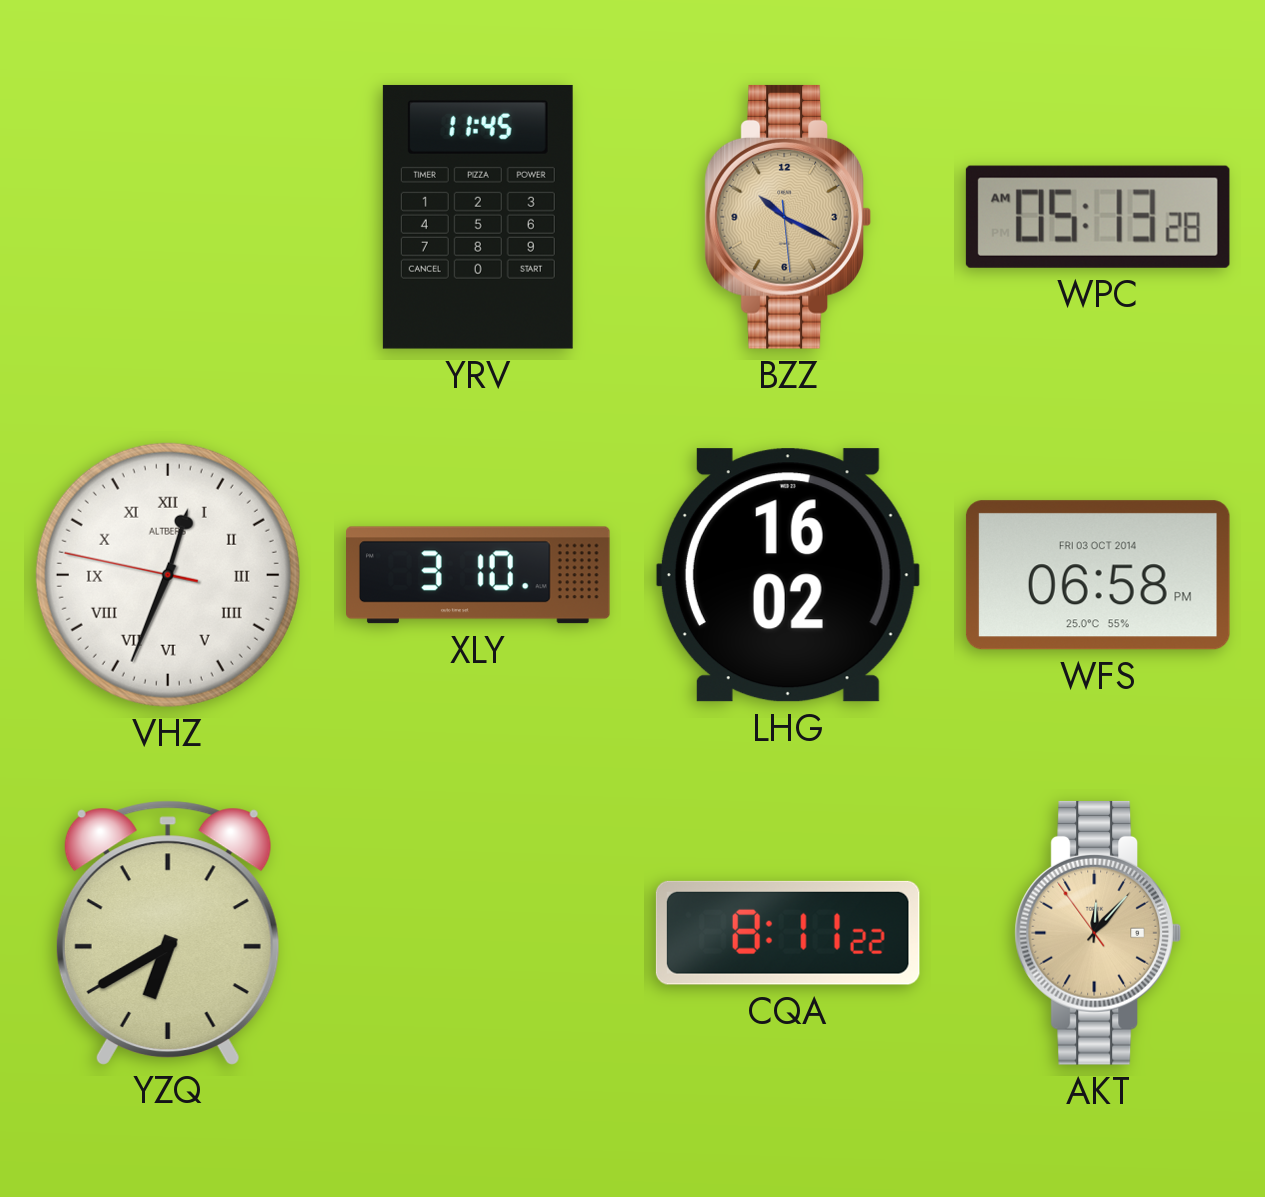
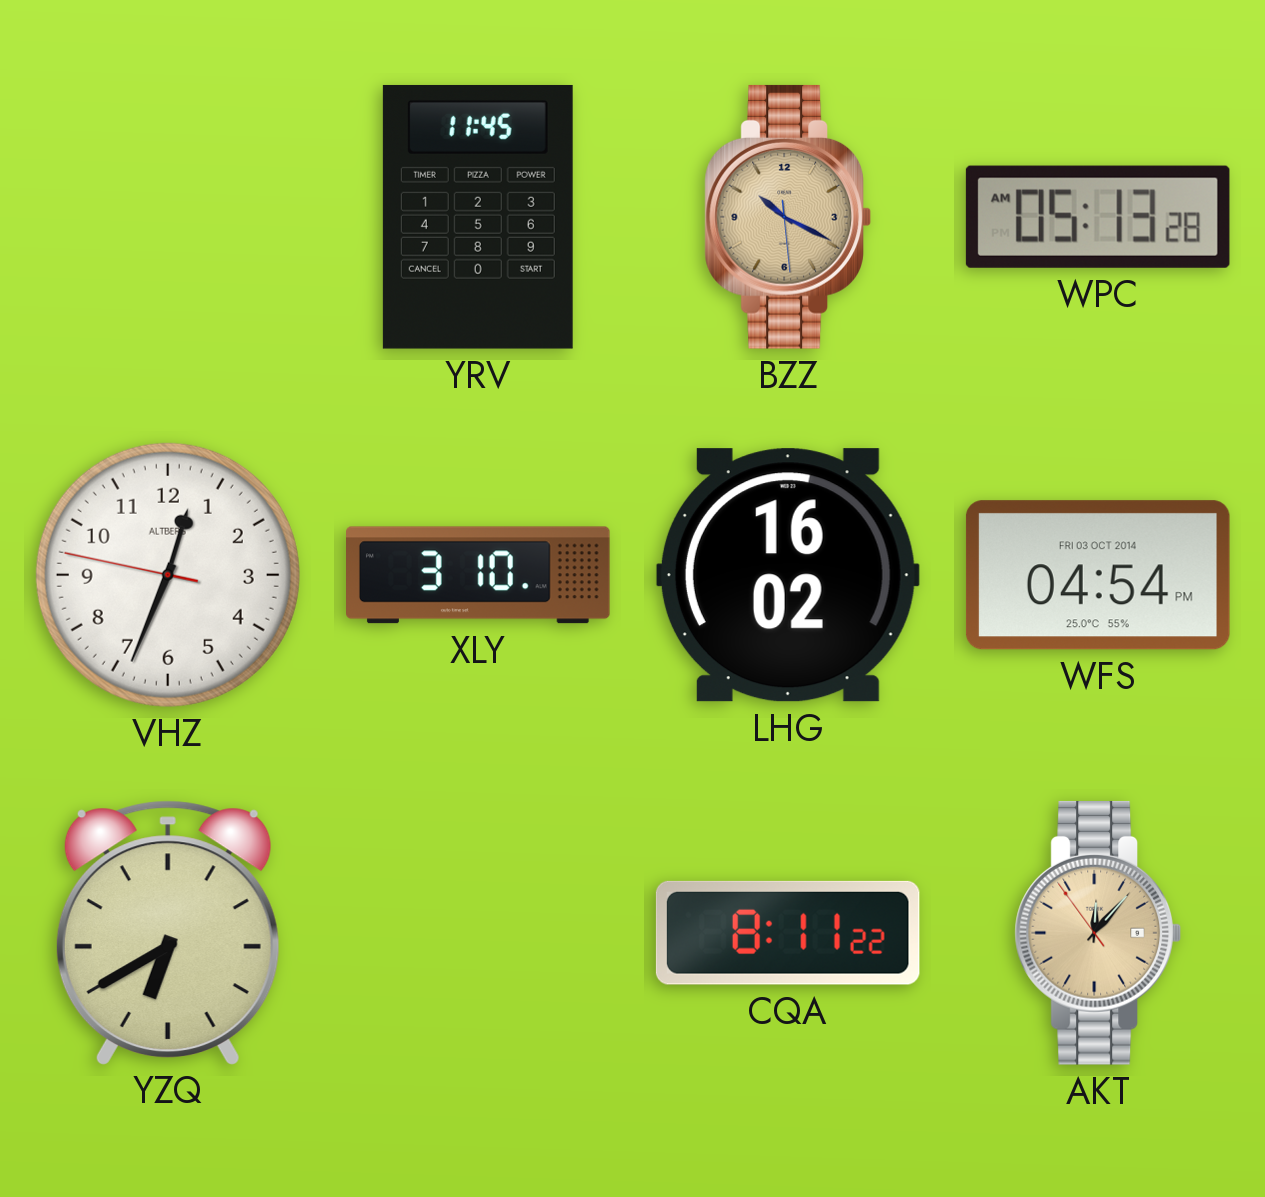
VHZ numerals: Roman -> Arabic
WFS: 06:58 -> 04:54
